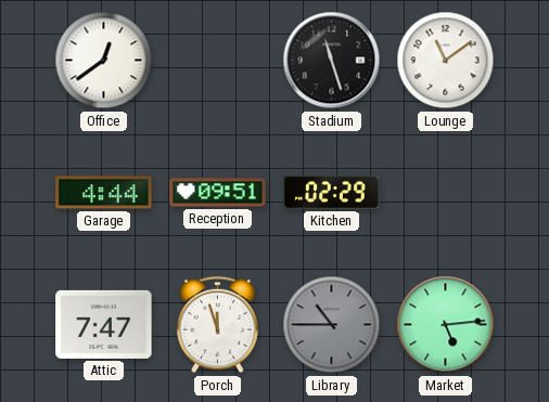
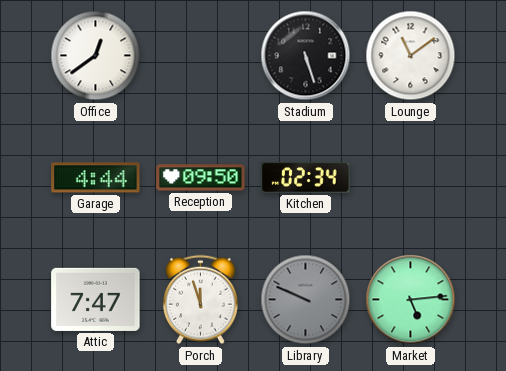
Stadium: 11:27 -> 5:27
Reception: 09:51 -> 09:50
Kitchen: 02:29 -> 02:34
Library: 10:45 -> 9:49
